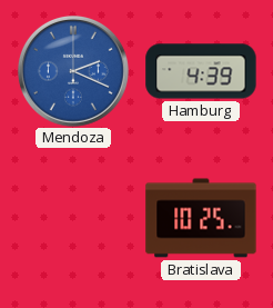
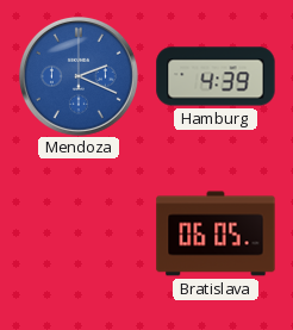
Bratislava: 10:25 -> 06:05
